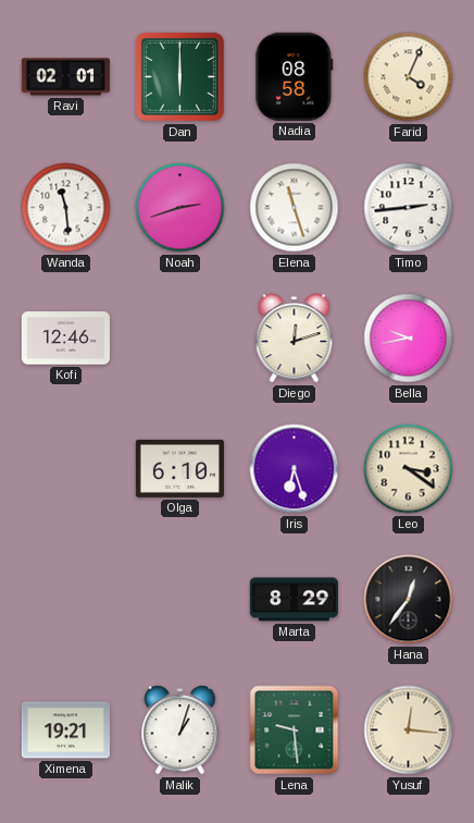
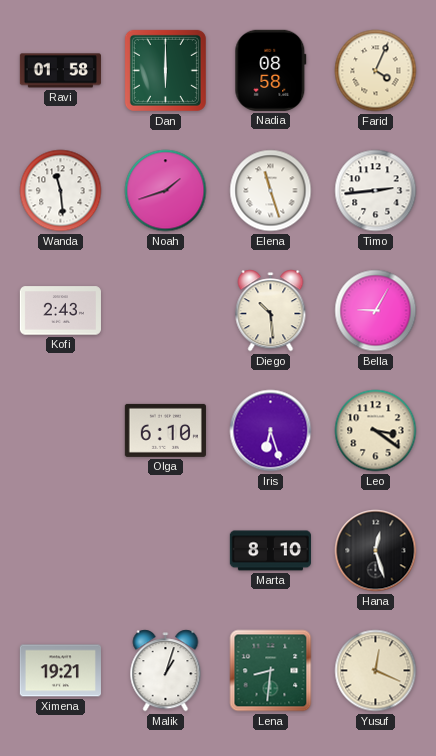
Ravi: 02:01 -> 01:58
Noah: 2:42 -> 1:42
Kofi: 12:46 -> 2:43
Diego: 12:12 -> 10:29
Bella: 9:43 -> 9:05
Marta: 8:29 -> 8:10
Hana: 12:36 -> 12:27
Lena: 9:29 -> 8:31
Yusuf: 12:16 -> 12:19
